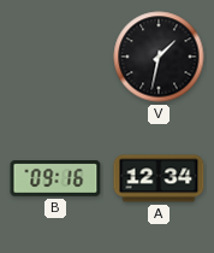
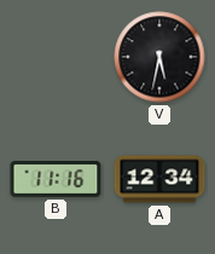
V: 1:32 -> 5:32
B: 09:16 -> 11:16
